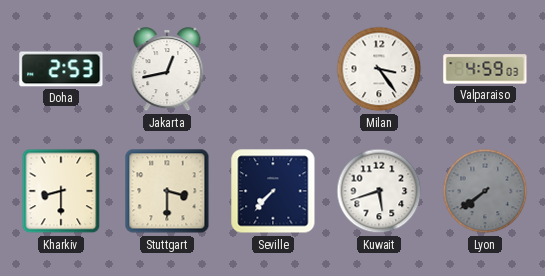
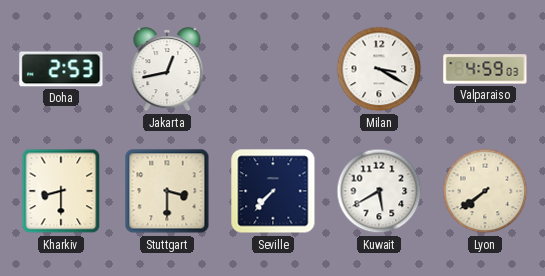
Milan: 3:24 -> 3:20
Kuwait: 5:42 -> 5:40
Lyon dial: grey -> cream
